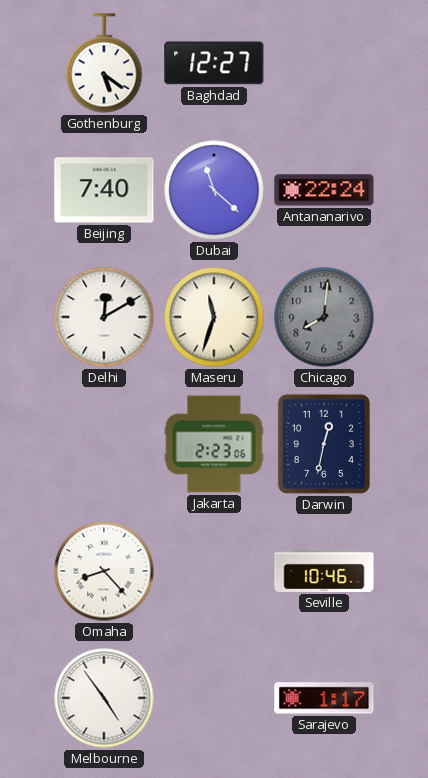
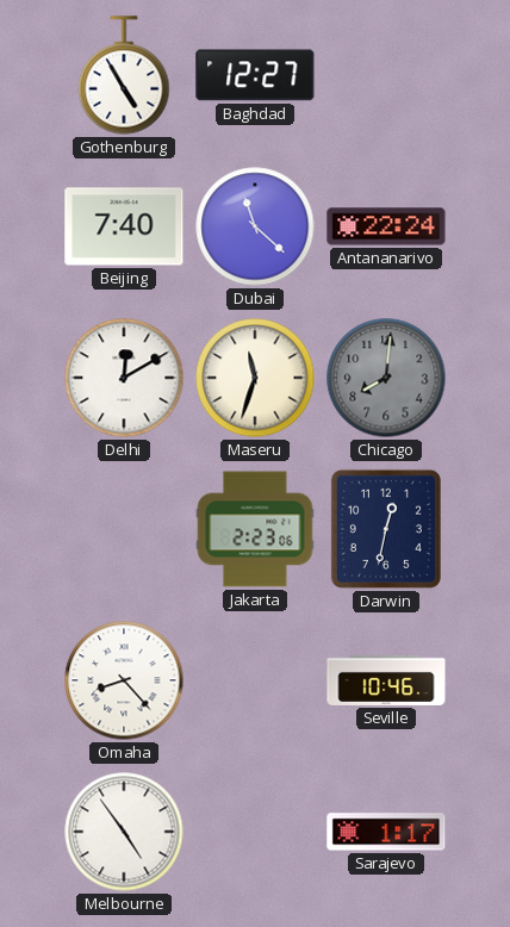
Gothenburg: 5:21 -> 4:55
